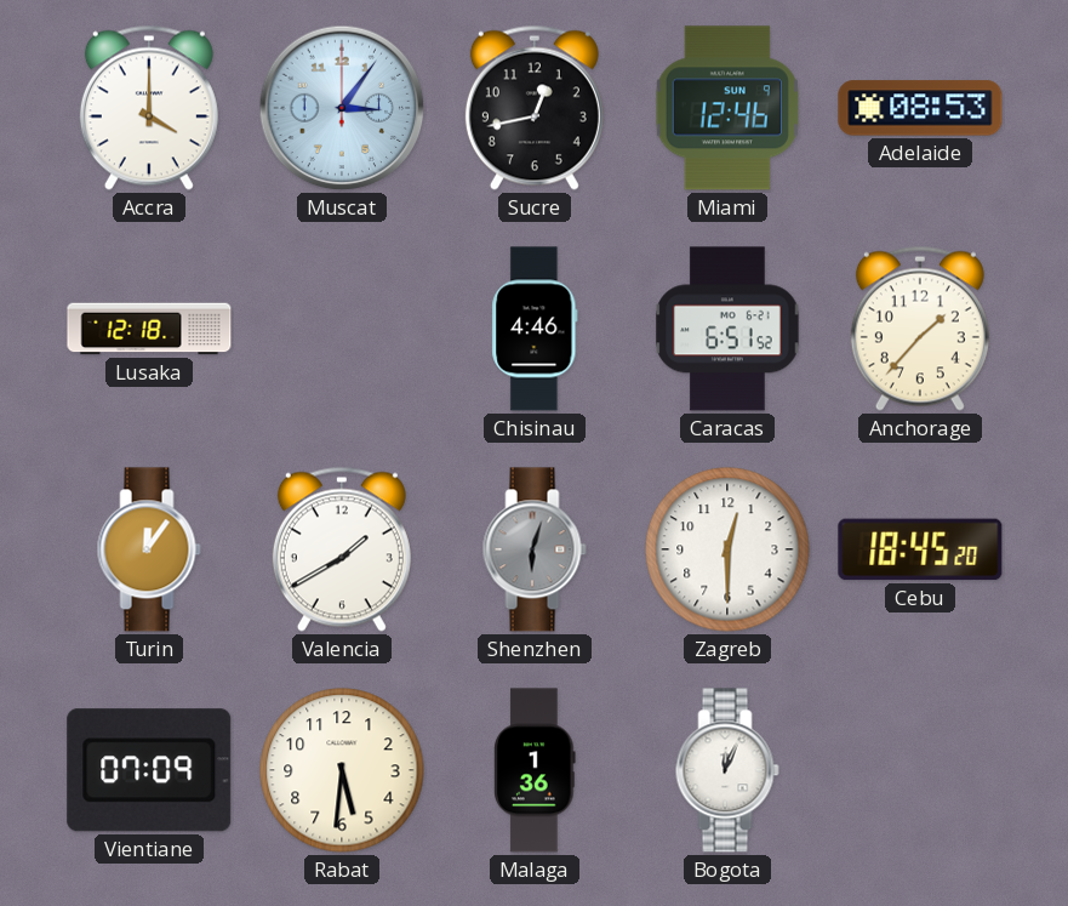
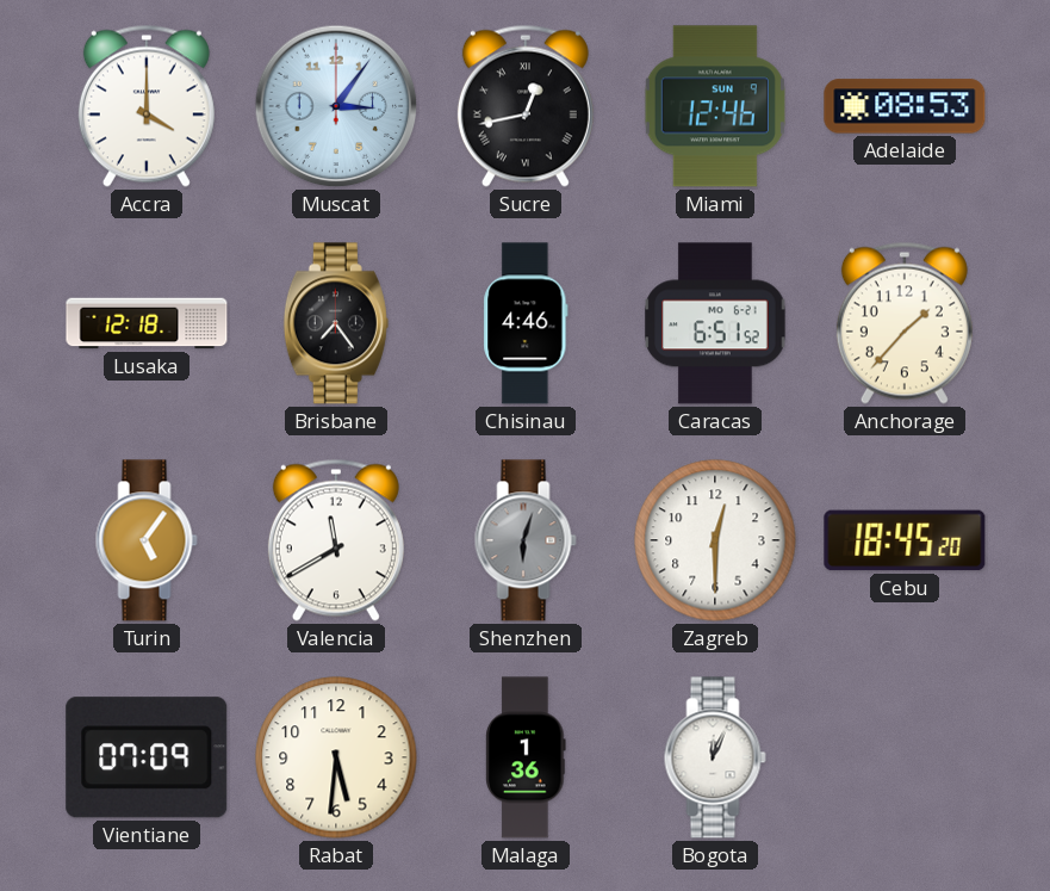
Sucre numerals: Arabic -> Roman
Brisbane: none -> 7:24
Turin: 12:06 -> 5:06
Valencia: 1:40 -> 11:40
